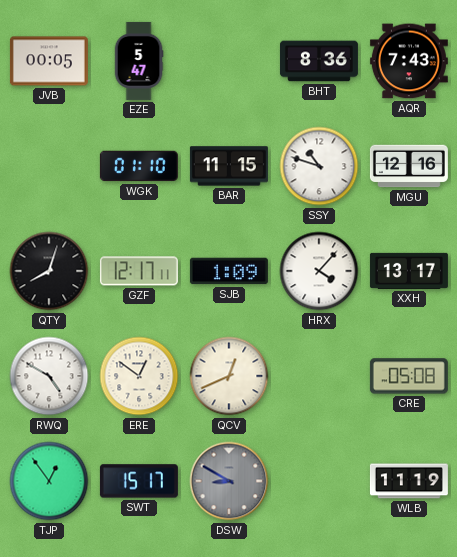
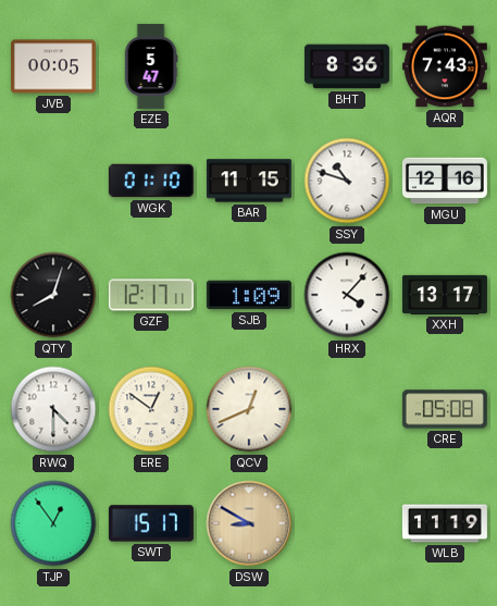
RWQ: 4:50 -> 4:30
DSW dial: grey -> champagne
